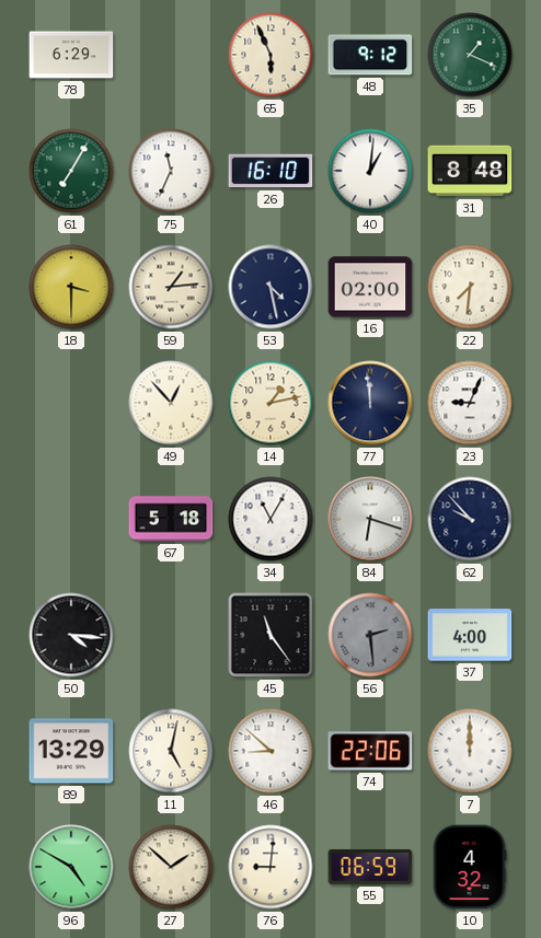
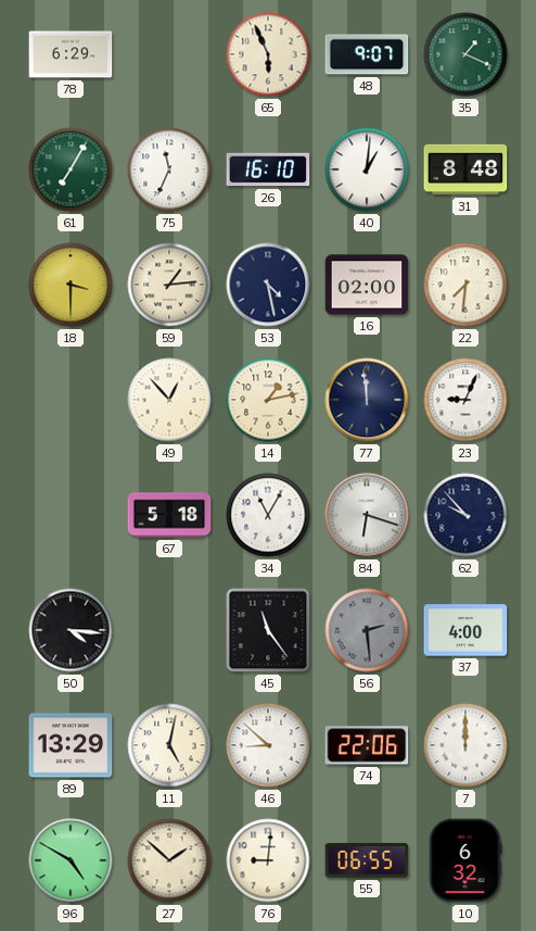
48: 9:12 -> 9:07
55: 06:59 -> 06:55
10: 4:32 -> 6:32
